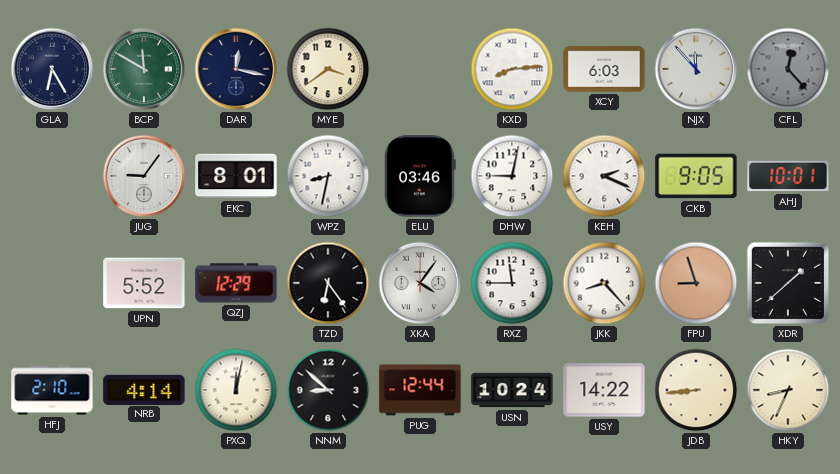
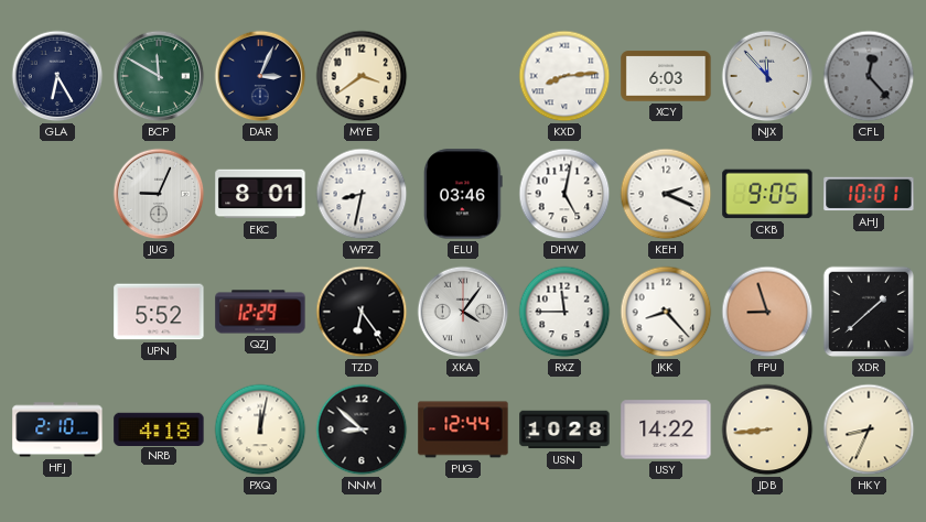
DAR: 12:17 -> 3:04
JUG: 9:06 -> 9:04
DHW: 9:02 -> 5:02
NRB: 4:14 -> 4:18
USN: 10:24 -> 10:28
